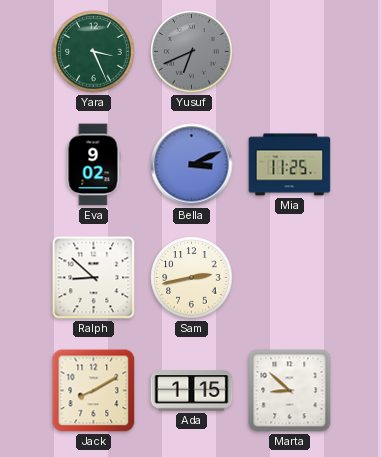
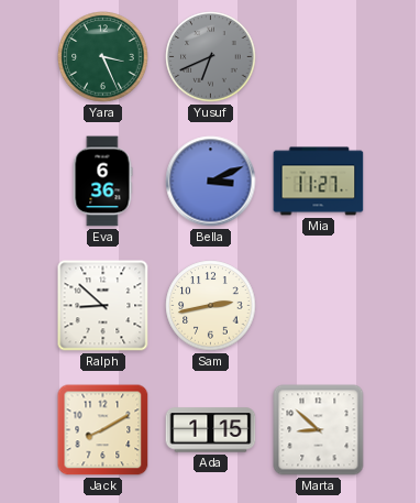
Eva: 9:02 -> 6:36
Mia: 11:25 -> 11:27
